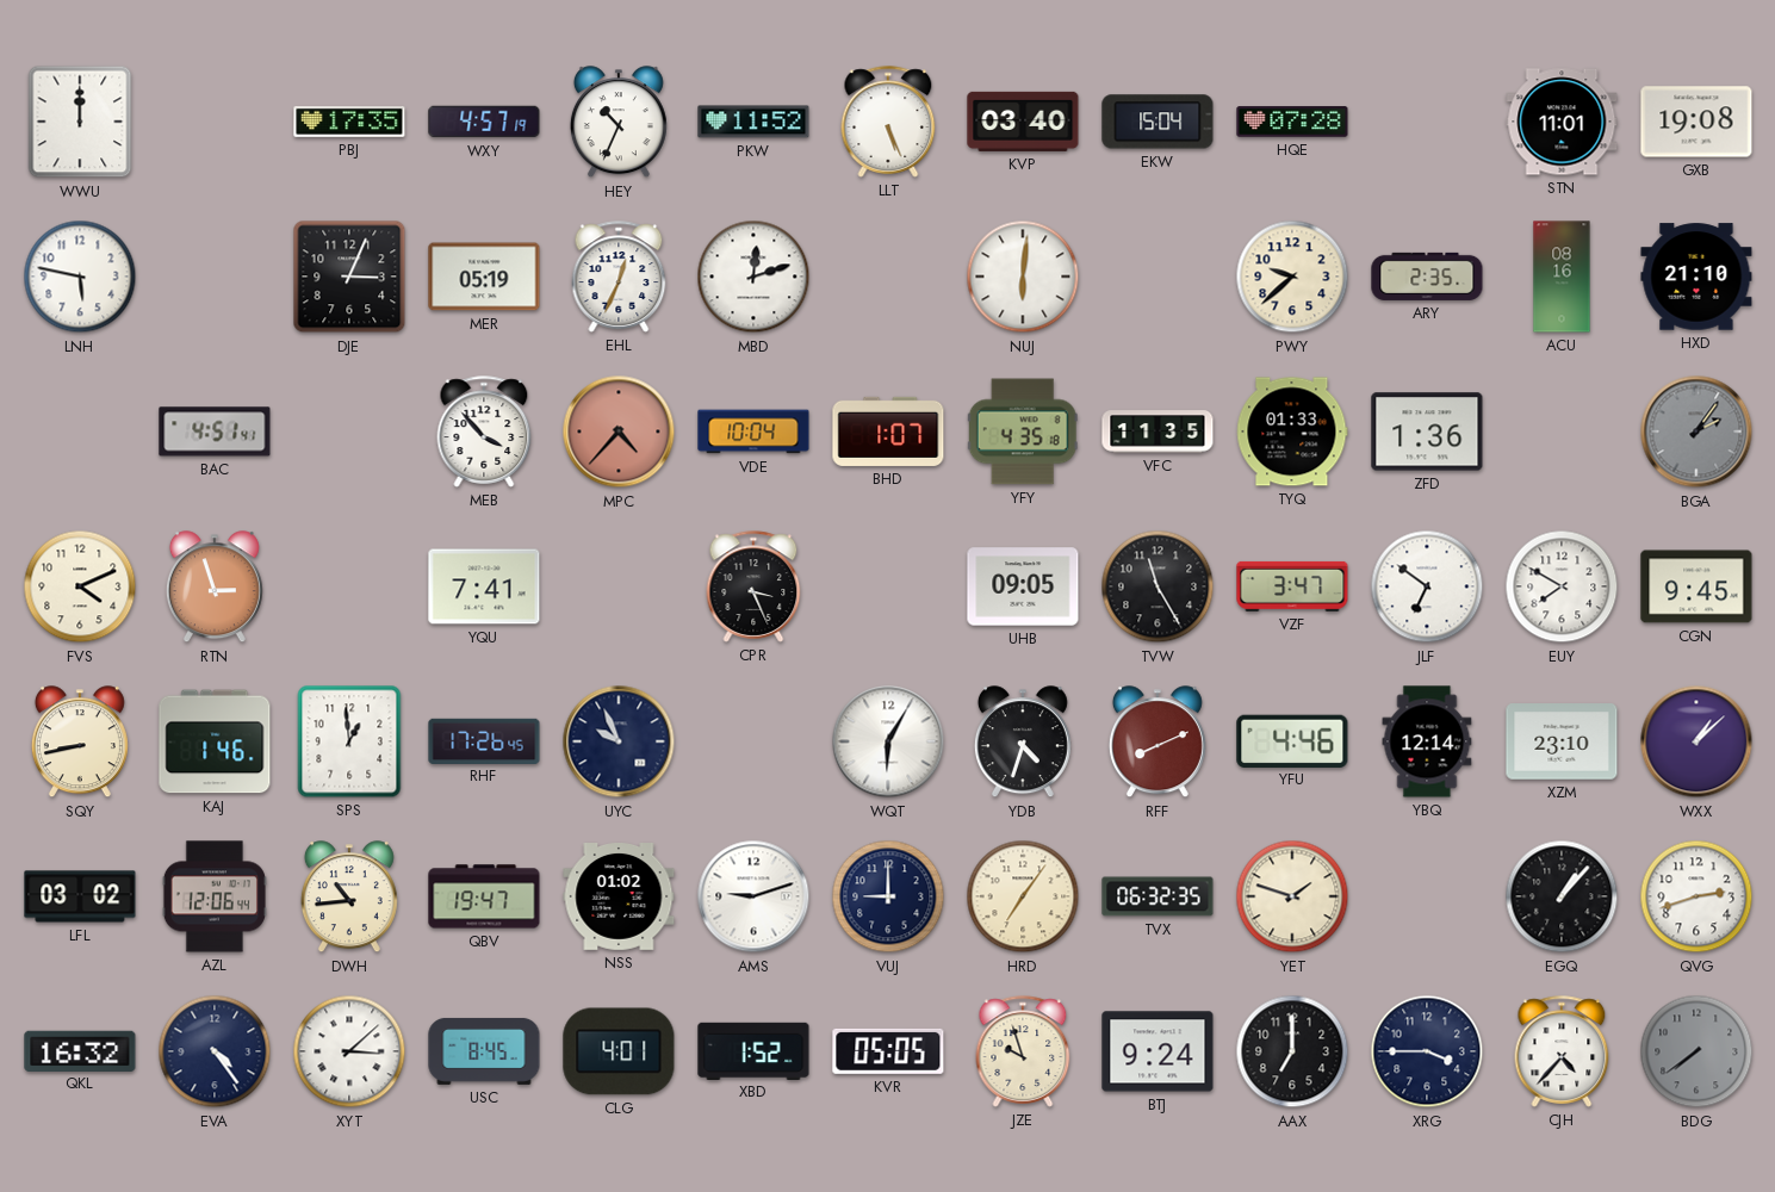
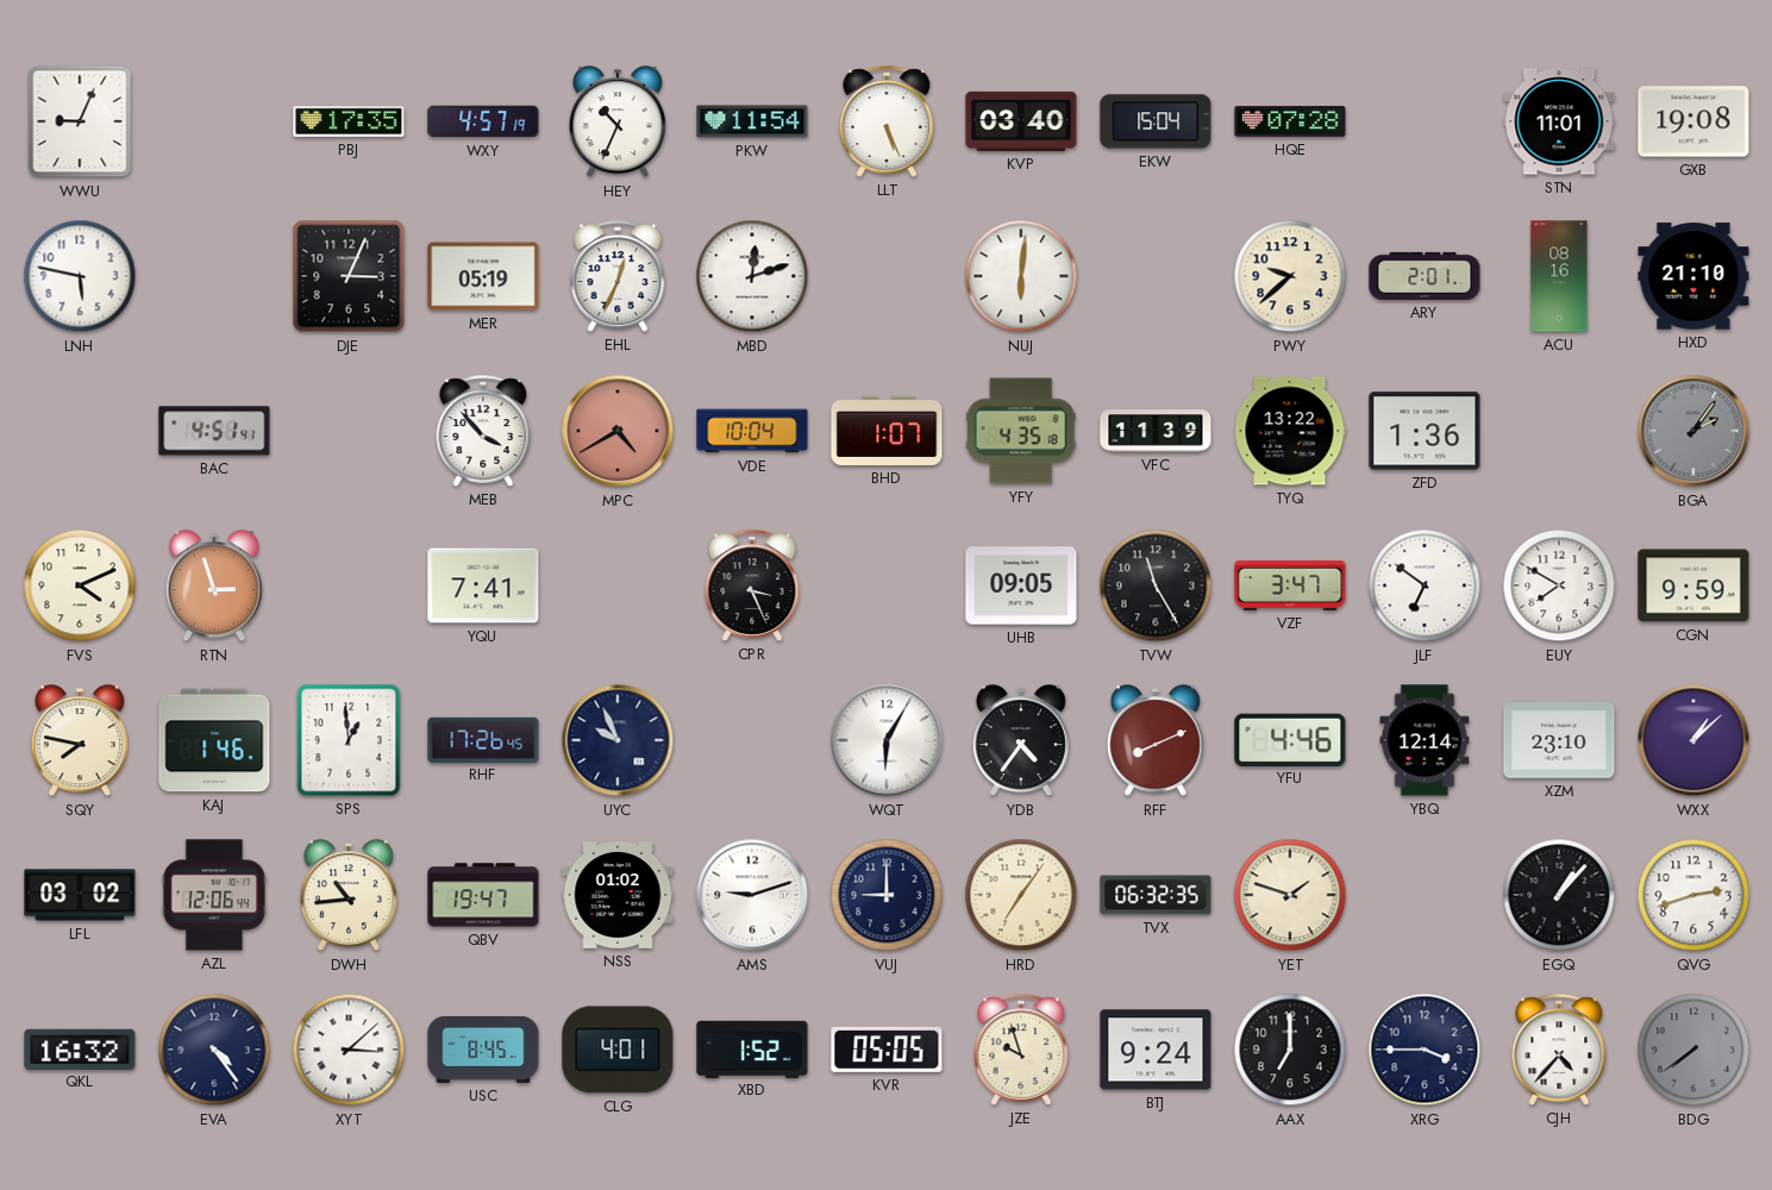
WWU: 12:00 -> 9:04
PKW: 11:52 -> 11:54
ARY: 2:35 -> 2:01
MPC: 4:37 -> 4:40
VFC: 11:35 -> 11:39
TYQ: 01:33 -> 13:22
CGN: 9:45 -> 9:59
SQY: 8:43 -> 7:47
YDB: 4:33 -> 4:36
